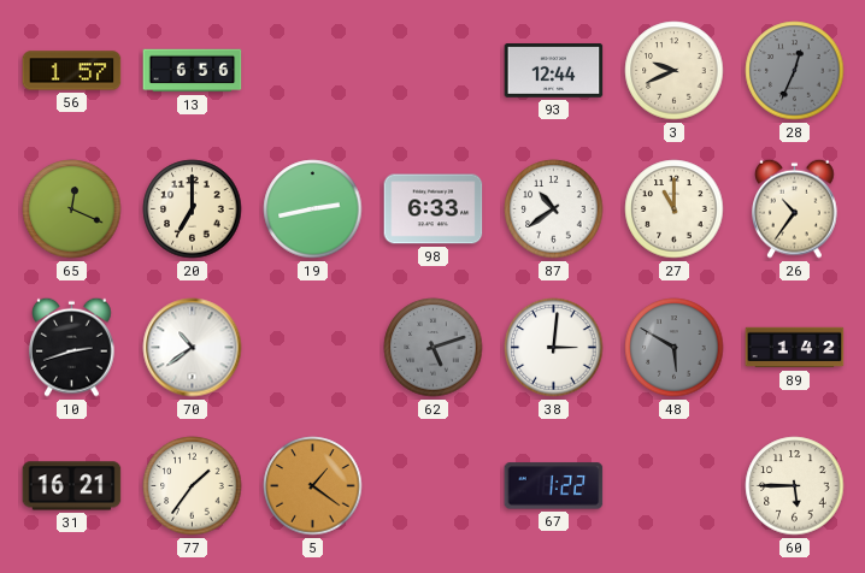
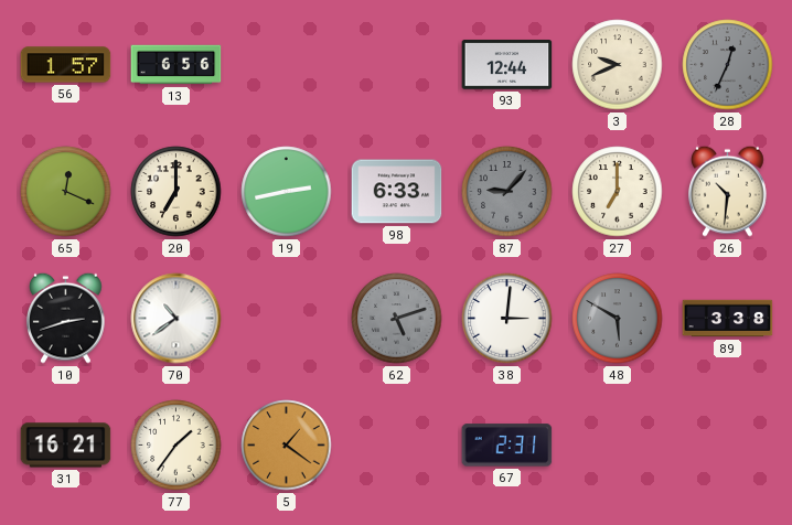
87: 10:39 -> 9:07
87 dial: white -> grey
27: 11:00 -> 7:00
26: 10:36 -> 10:31
89: 1:42 -> 3:38
67: 1:22 -> 2:31
60: 5:45 -> none
